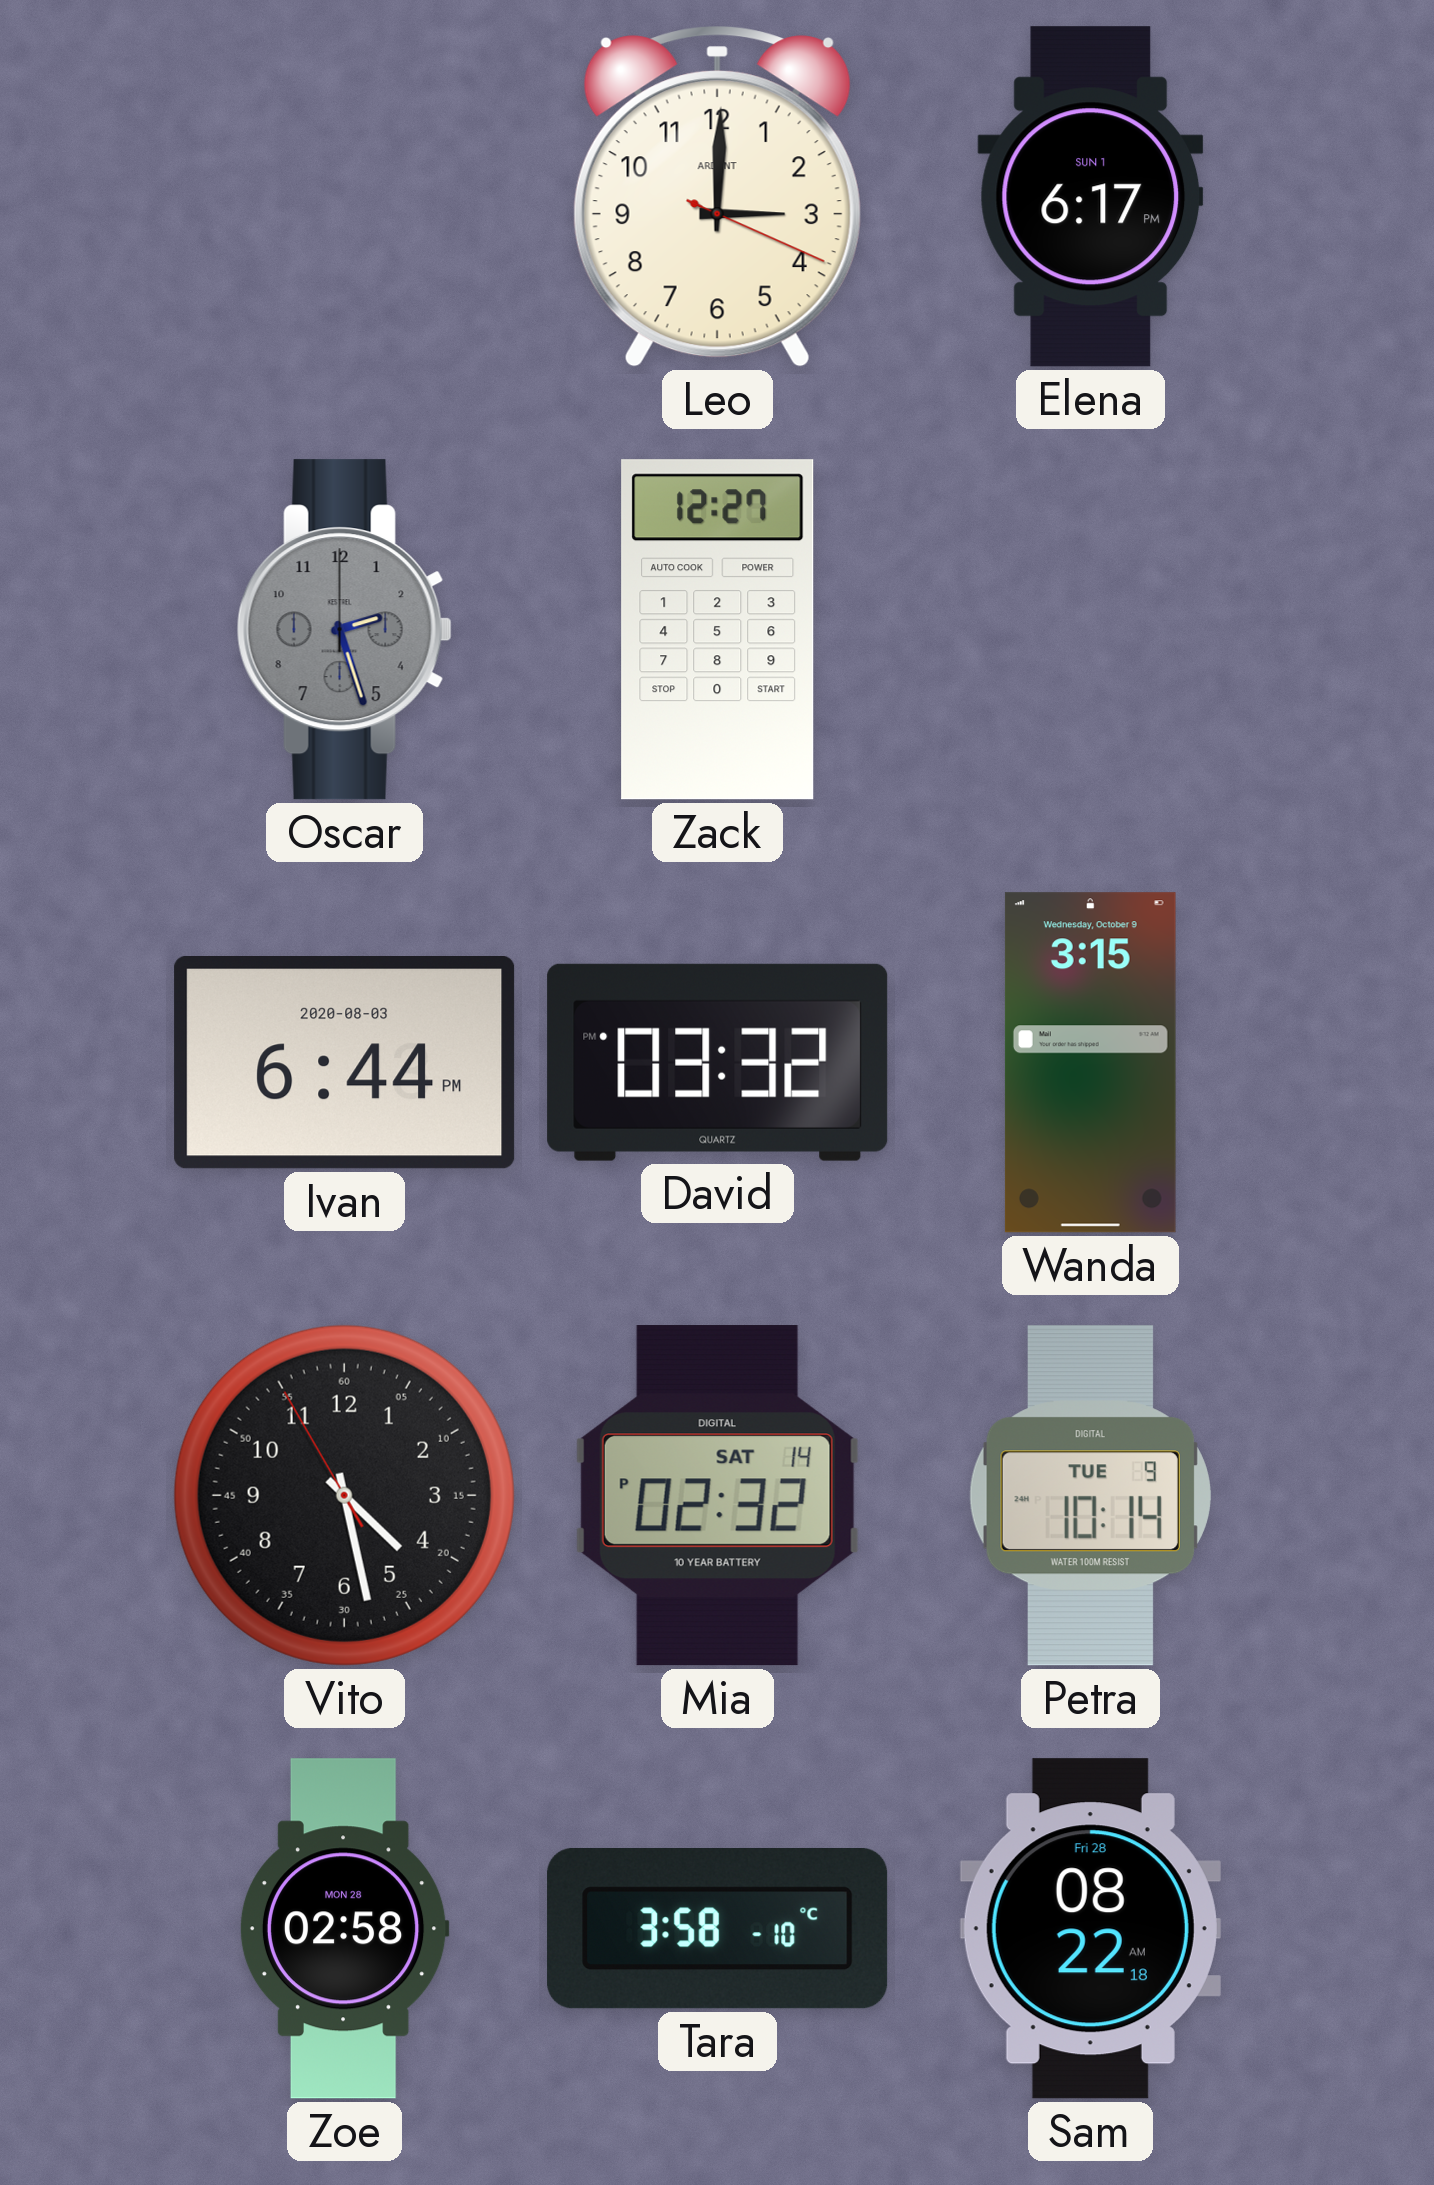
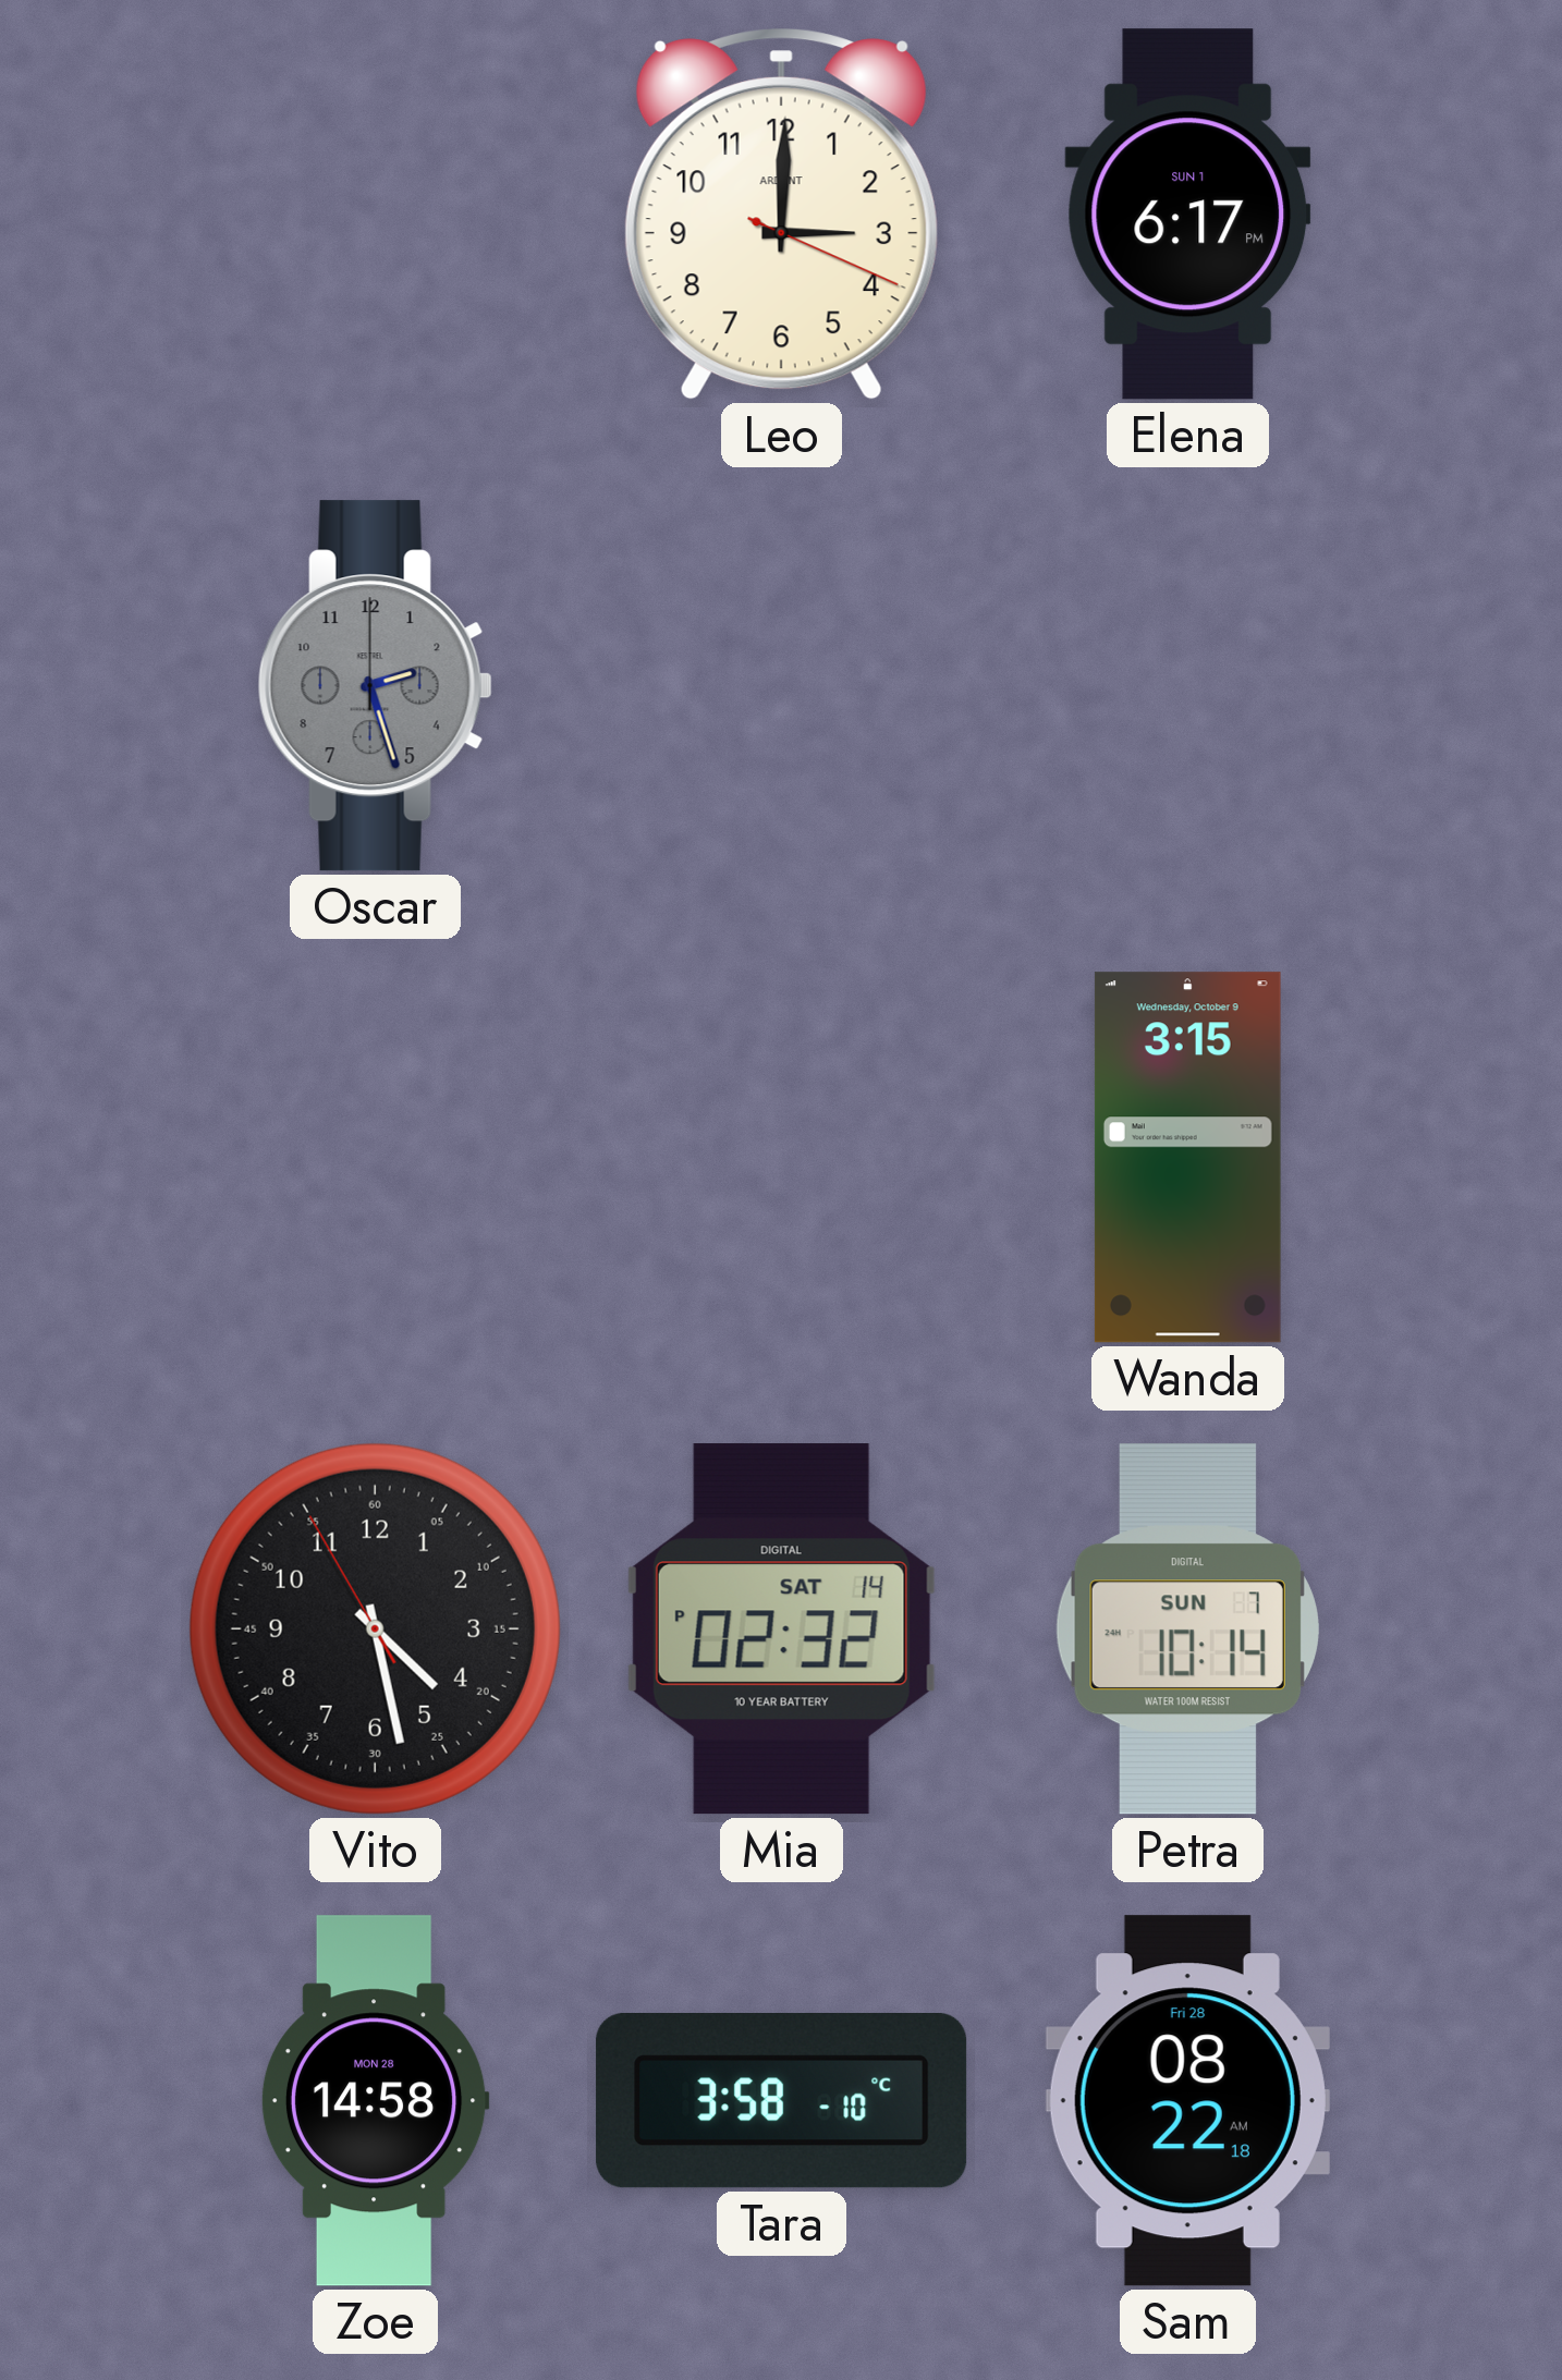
Zack: 12:27 -> none
Ivan: 6:44 -> none
David: 03:32 -> none
Petra date: TUE 9 -> SUN 7
Zoe: 02:58 -> 14:58
